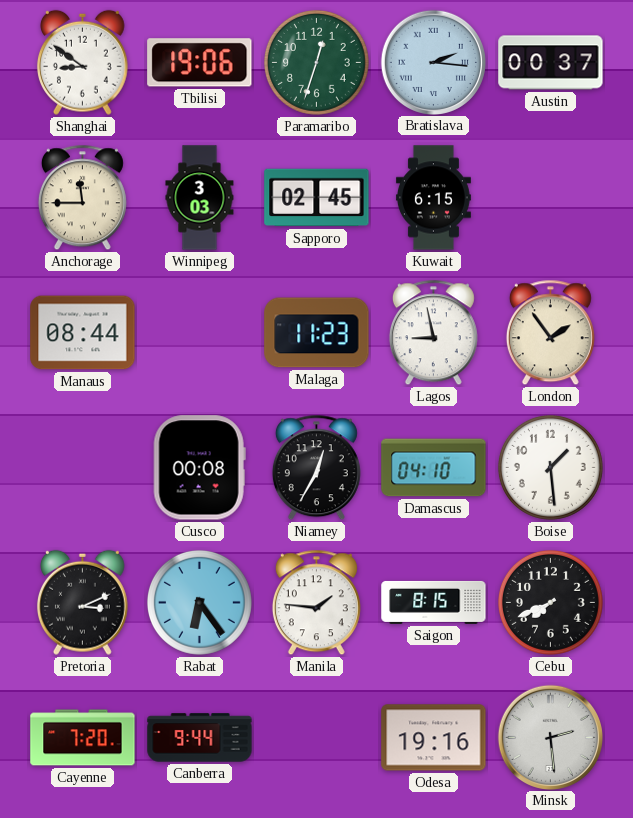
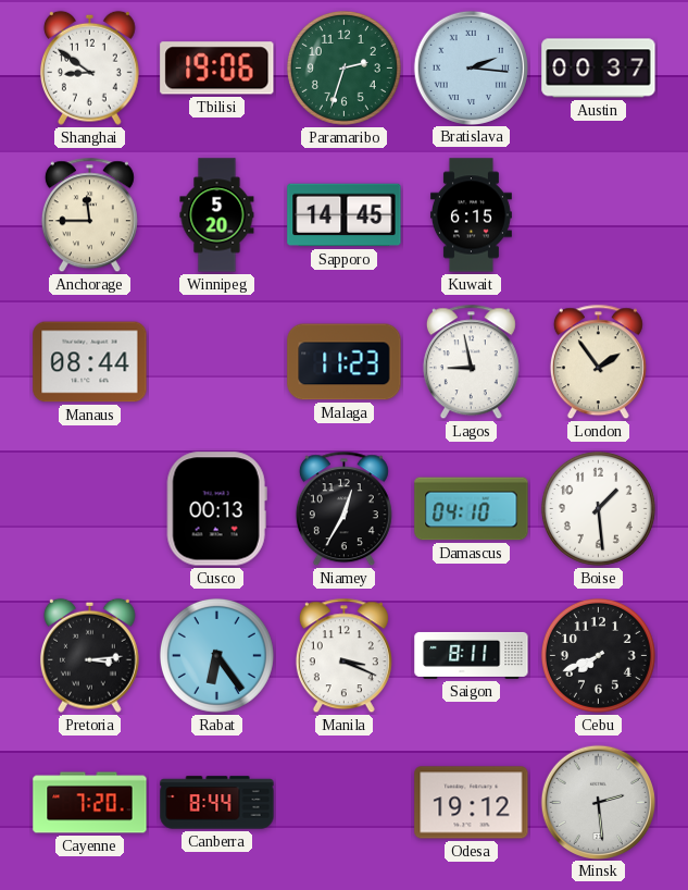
Paramaribo: 12:33 -> 2:33
Winnipeg: 3:03 -> 5:20
Sapporo: 02:45 -> 14:45
Cusco: 00:08 -> 00:13
Pretoria: 3:11 -> 3:14
Manila: 1:46 -> 3:19
Saigon: 8:15 -> 8:11
Canberra: 9:44 -> 8:44
Odesa: 19:16 -> 19:12
